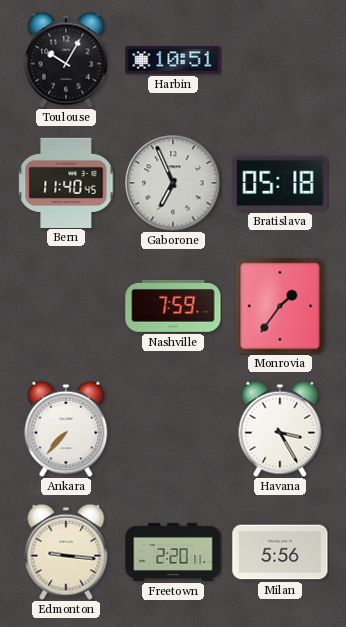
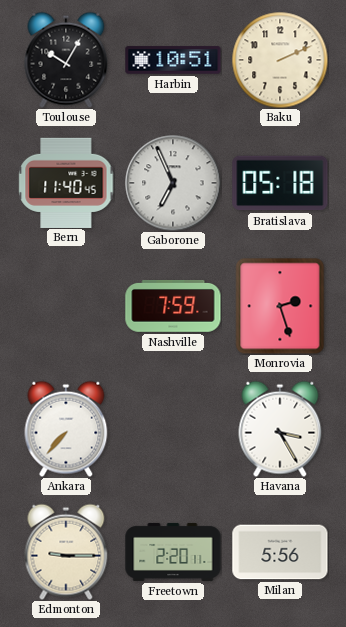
Baku: none -> 2:11
Monrovia: 1:36 -> 2:27
Edmonton: 9:16 -> 9:15
